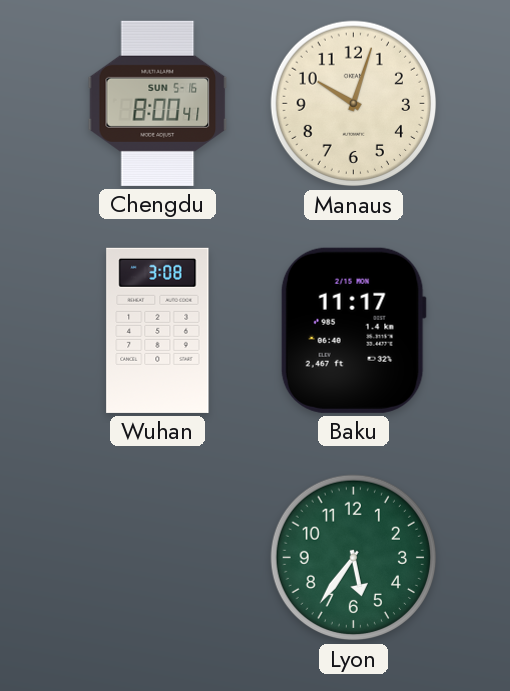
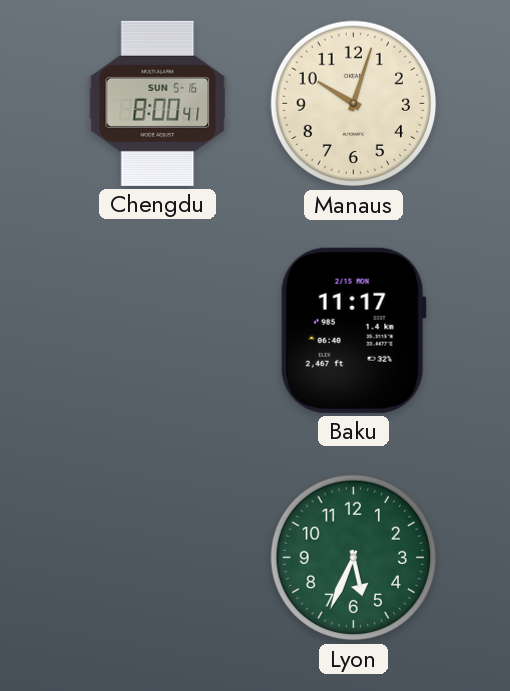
Wuhan: 3:08 -> none
Lyon: 5:36 -> 5:34
